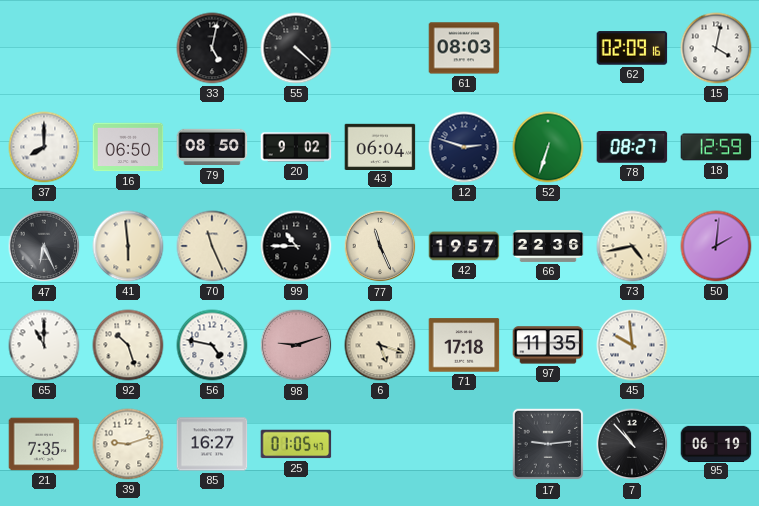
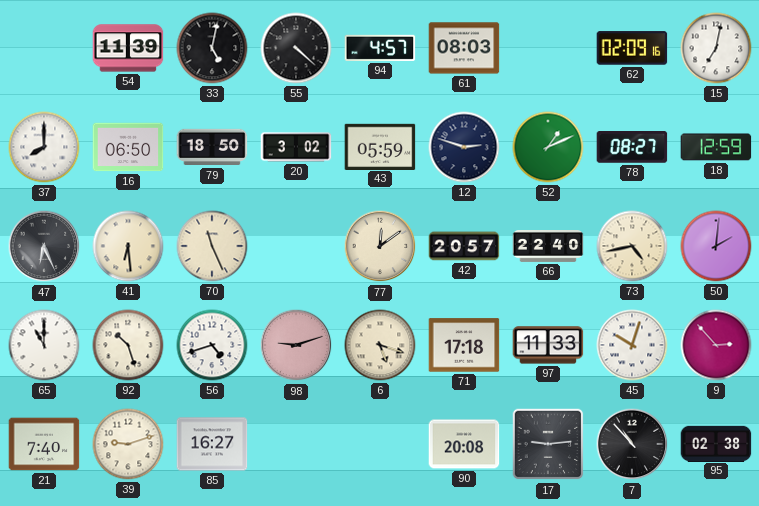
54: none -> 11:39
94: none -> 4:57
15: 4:02 -> 7:02
79: 08:50 -> 18:50
20: 9:02 -> 3:02
43: 06:04 -> 05:59
52: 6:33 -> 1:11
41: 5:59 -> 6:29
99: 10:45 -> none
77: 11:26 -> 12:09
42: 19:57 -> 20:57
66: 22:36 -> 22:40
56: 4:47 -> 4:42
97: 11:35 -> 11:33
45: 9:59 -> 10:03
9: none -> 2:53
21: 7:35 -> 7:40
25: 01:05 -> none
90: none -> 20:08
95: 06:19 -> 02:38
